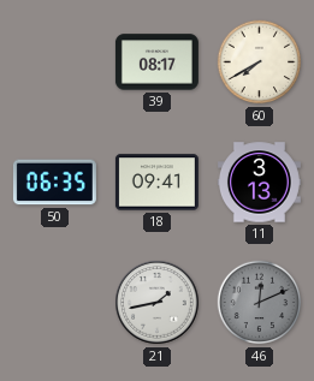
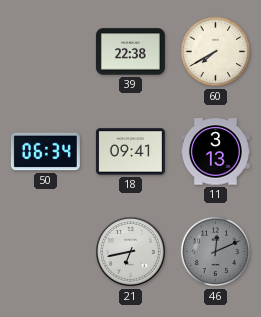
39: 08:17 -> 22:38
50: 06:35 -> 06:34
21: 1:43 -> 6:43
